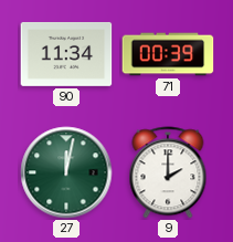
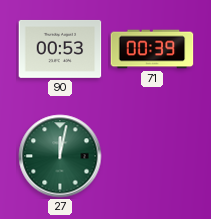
90: 11:34 -> 00:53
9: 2:00 -> none
